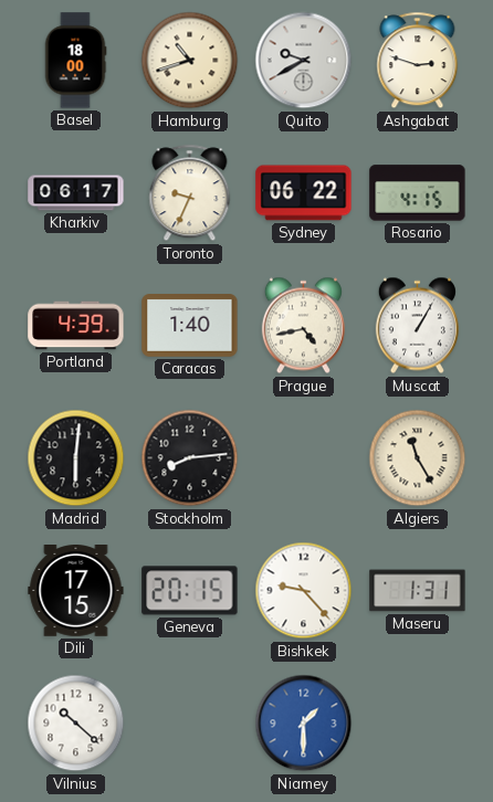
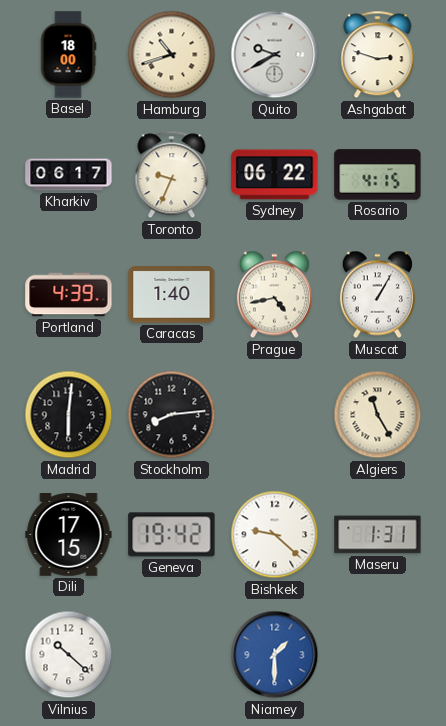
Geneva: 20:15 -> 19:42
Bishkek: 9:23 -> 9:22
